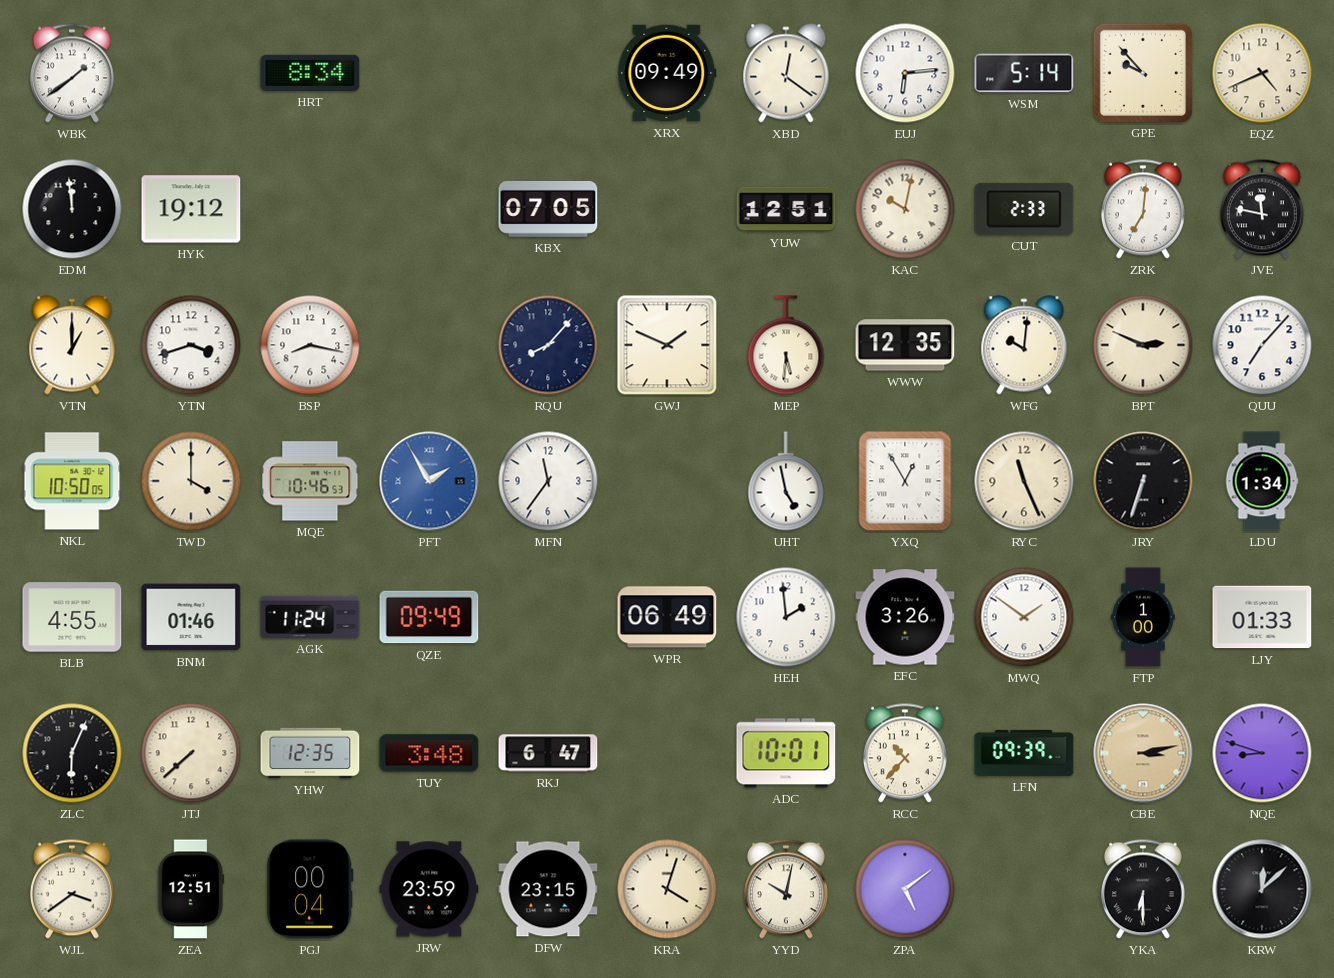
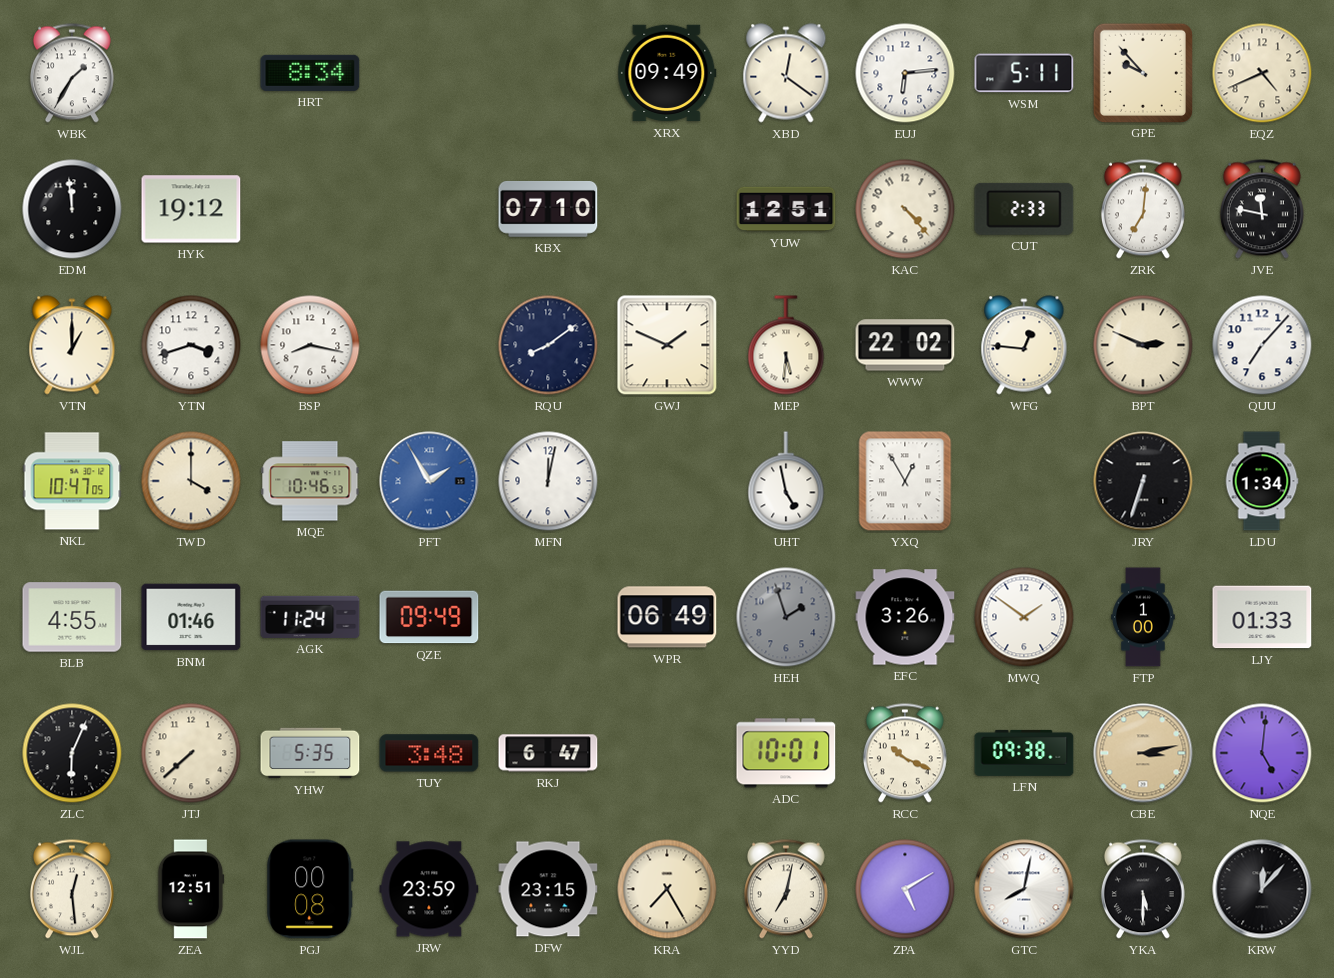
WBK: 1:39 -> 1:35
WSM: 5:14 -> 5:11
KBX: 07:05 -> 07:10
KAC: 10:02 -> 4:23
RQU: 8:07 -> 8:09
WWW: 12:35 -> 22:02
WFG: 10:01 -> 12:46
NKL: 10:50 -> 10:47
MFN: 11:36 -> 12:02
RYC: 11:26 -> none
HEH: 1:59 -> 1:57
HEH dial: white -> grey
YHW: 12:35 -> 5:35
RCC: 10:37 -> 10:19
LFN: 09:39 -> 09:38
NQE: 8:48 -> 5:01
WJL: 3:39 -> 12:29
PGJ: 00:04 -> 00:08
KRA: 4:03 -> 7:25
YYD: 10:02 -> 7:02
ZPA: 5:09 -> 5:10
GTC: none -> 8:02
YKA: 6:30 -> 5:30
KRW: 12:08 -> 12:07
